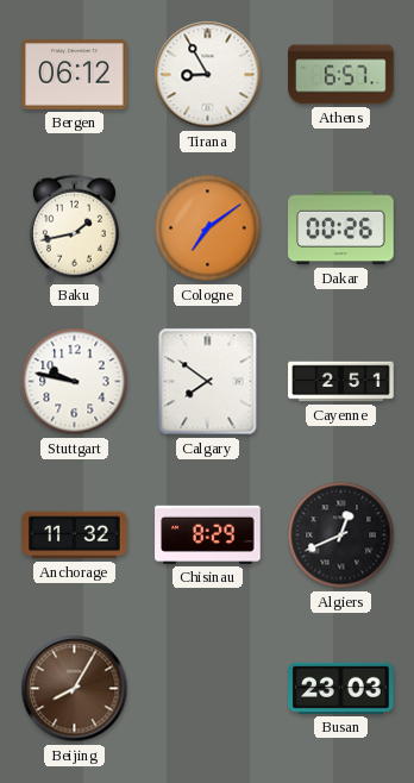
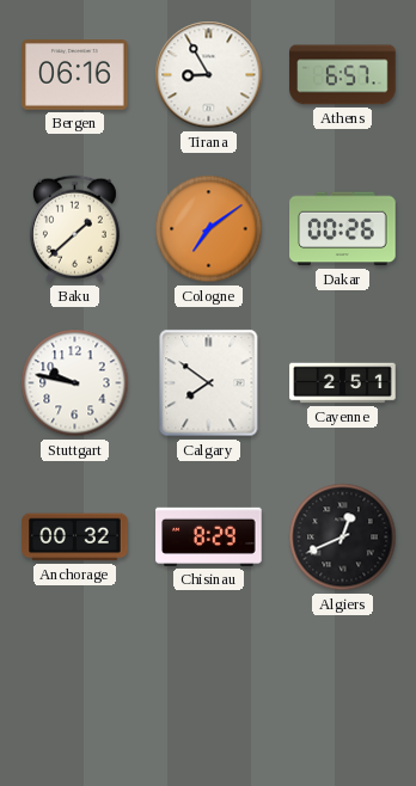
Bergen: 06:12 -> 06:16
Baku: 1:43 -> 1:38
Anchorage: 11:32 -> 00:32
Beijing: 8:05 -> none
Busan: 23:03 -> none
